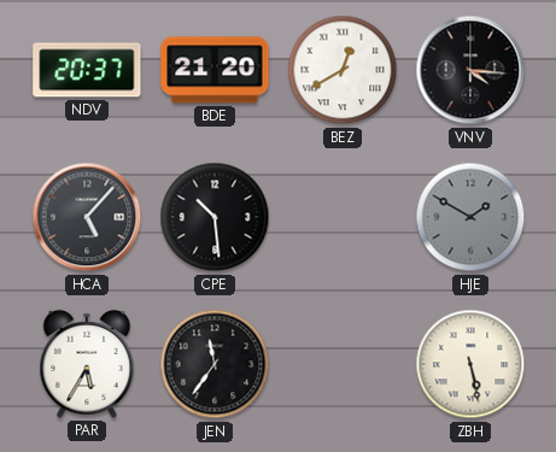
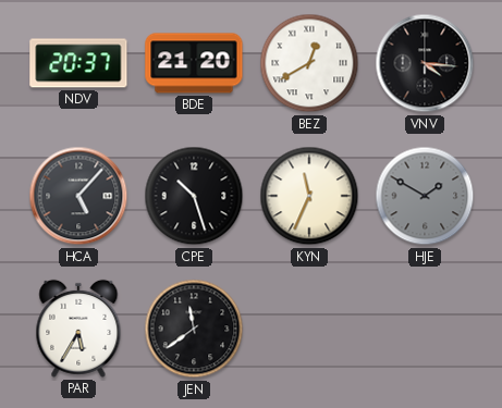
CPE: 10:29 -> 10:27
KYN: none -> 11:34
JEN: 11:36 -> 11:39
ZBH: 5:28 -> none
